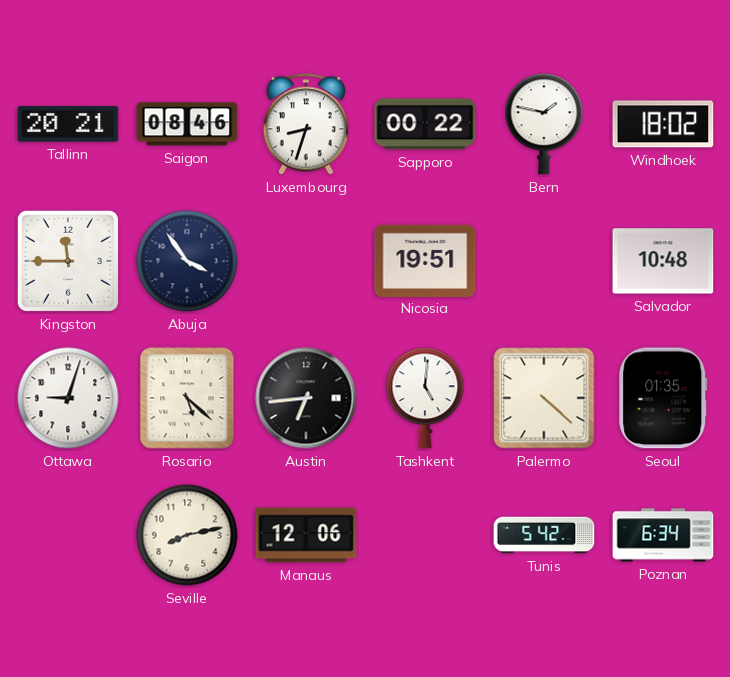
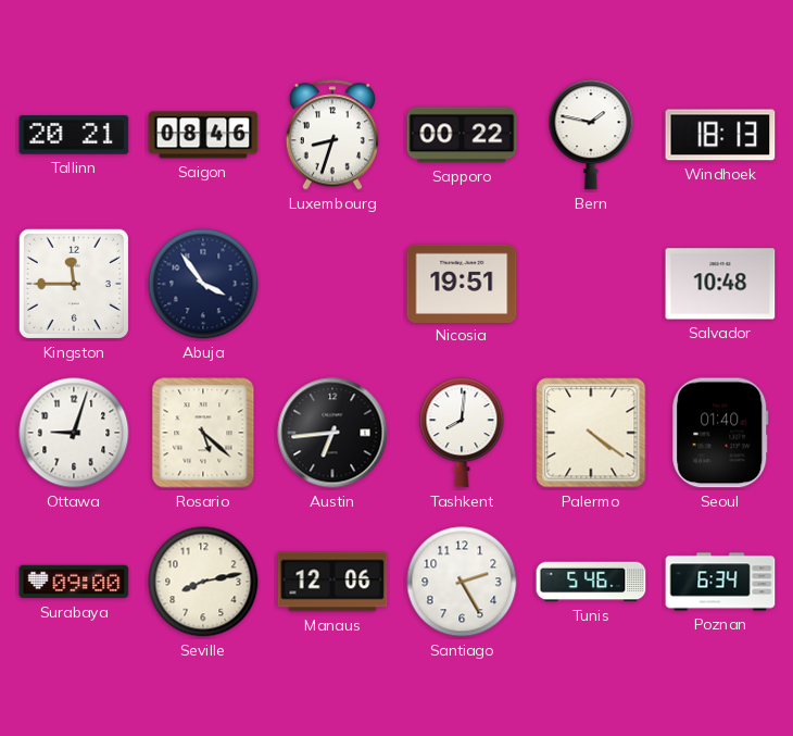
Windhoek: 18:02 -> 18:13
Tashkent: 5:01 -> 8:01
Palermo: 4:22 -> 4:21
Seoul: 01:35 -> 01:40
Surabaya: none -> 09:00
Santiago: none -> 2:25
Tunis: 5:42 -> 5:46
